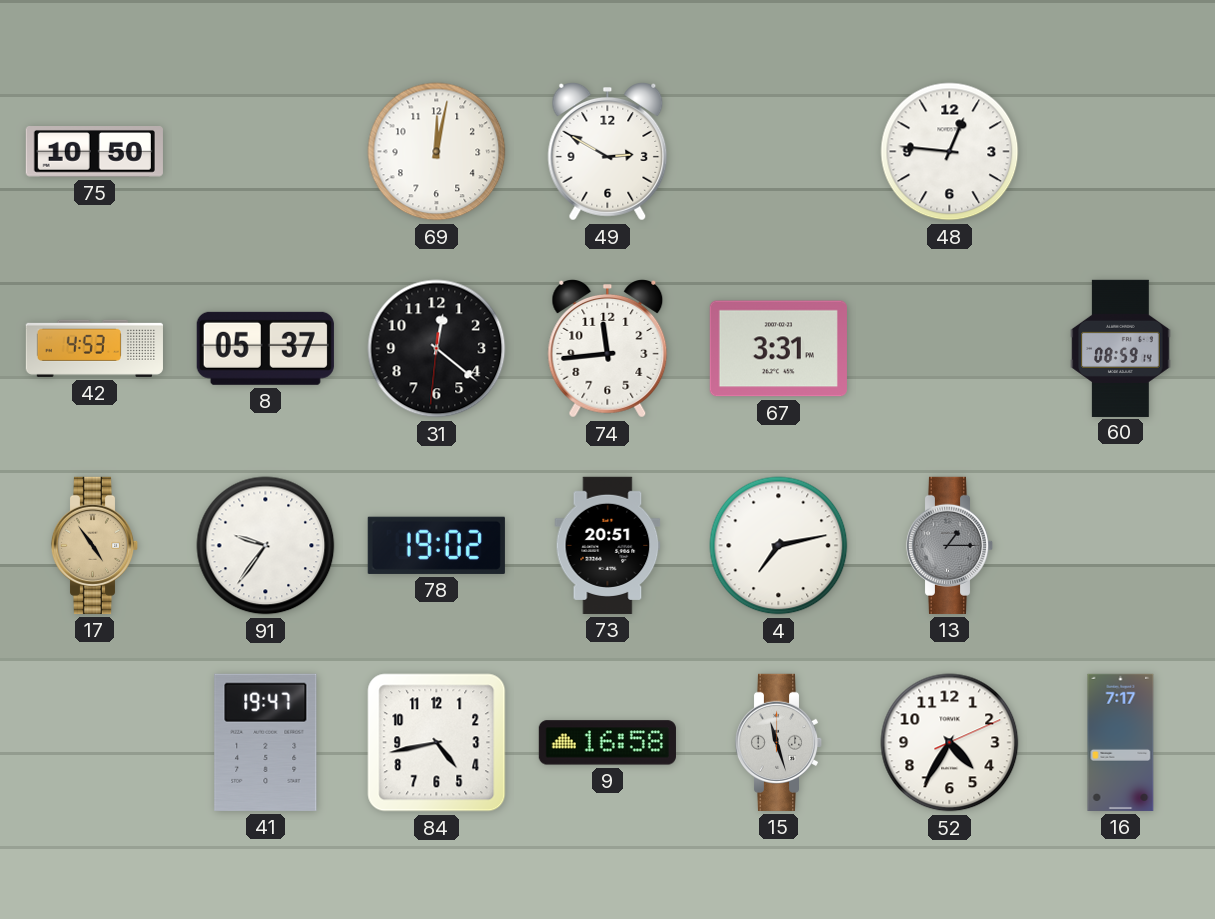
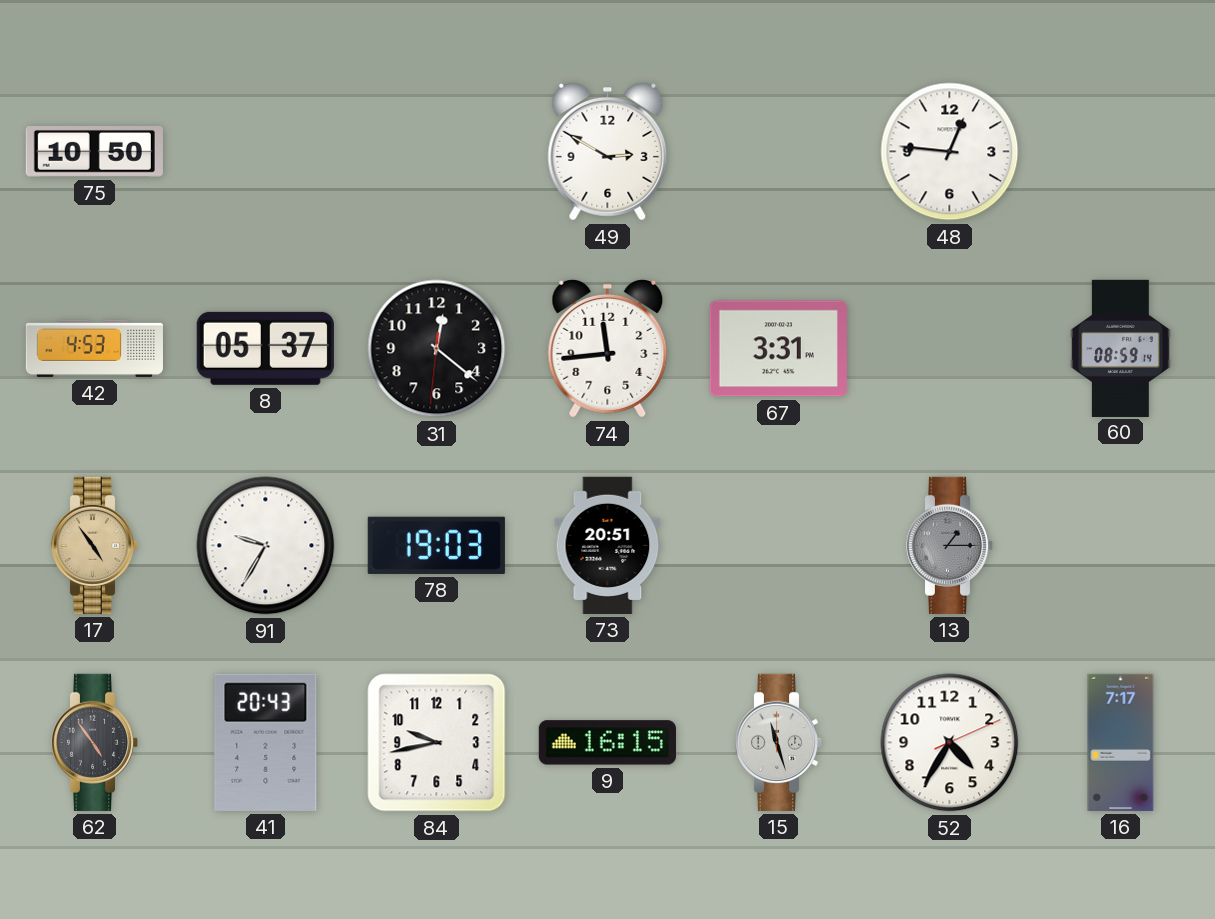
69: 12:02 -> none
91: 9:36 -> 9:35
78: 19:02 -> 19:03
4: 7:13 -> none
62: none -> 4:54
41: 19:47 -> 20:43
84: 4:43 -> 9:43
9: 16:58 -> 16:15
